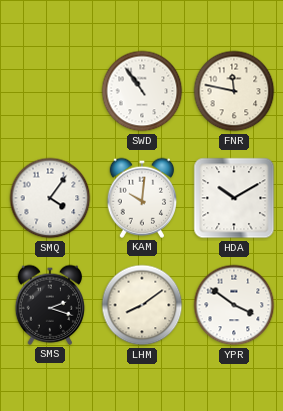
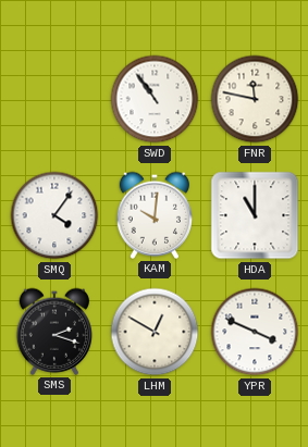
HDA: 10:10 -> 11:00
LHM: 8:09 -> 12:50
YPR: 3:51 -> 3:49
